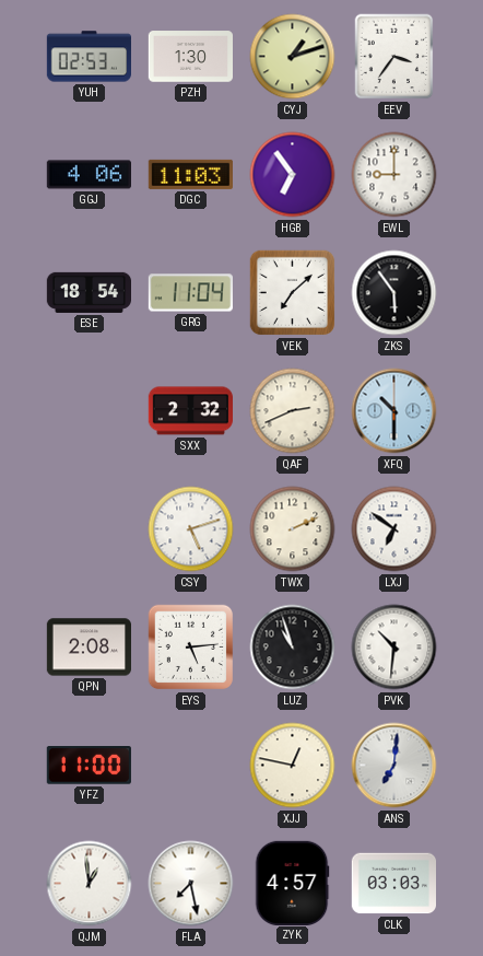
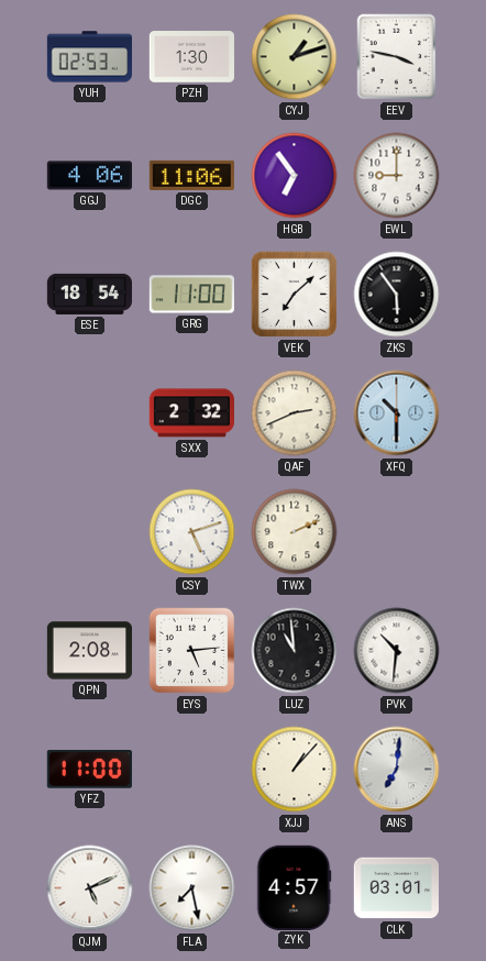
EEV: 3:36 -> 3:47
DGC: 11:03 -> 11:06
GRG: 11:04 -> 11:00
LXJ: 6:51 -> none
LUZ: 10:57 -> 10:59
XJJ: 12:47 -> 1:07
QJM: 12:59 -> 5:11
CLK: 03:03 -> 03:01
